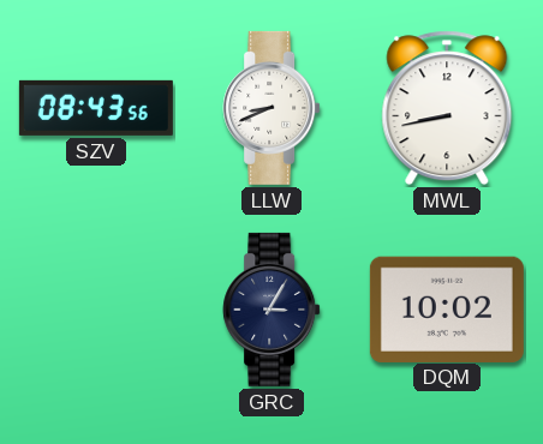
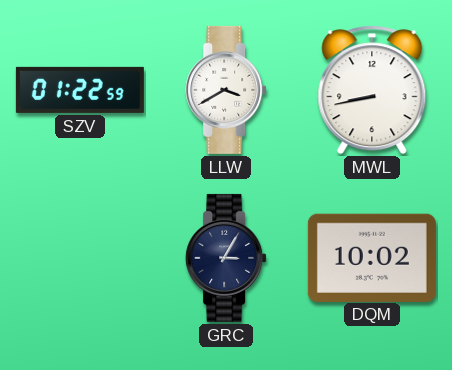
SZV: 08:43 -> 01:22
LLW: 8:41 -> 3:40
